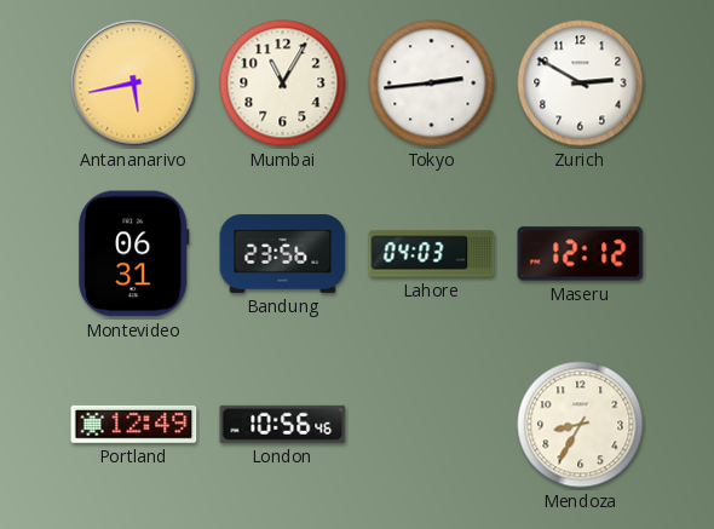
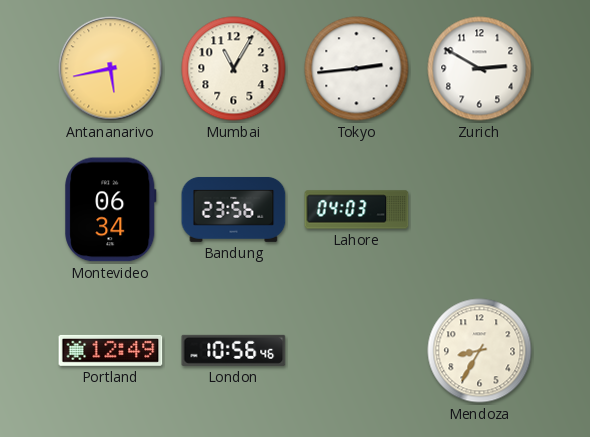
Montevideo: 06:31 -> 06:34
Maseru: 12:12 -> none
